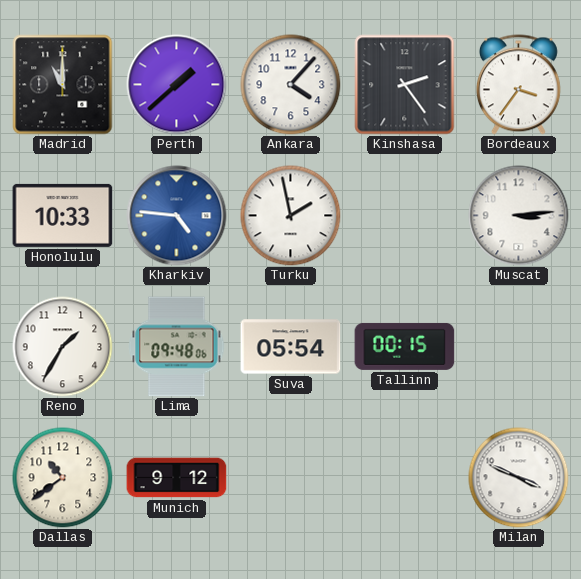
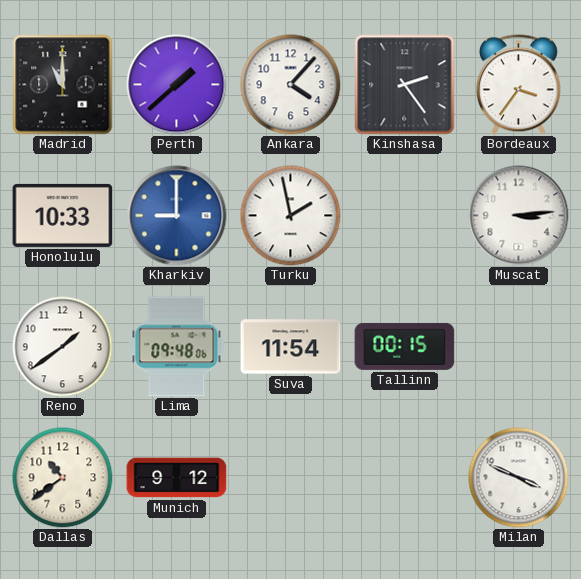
Kharkiv: 4:46 -> 9:00
Reno: 1:35 -> 1:39
Suva: 05:54 -> 11:54
